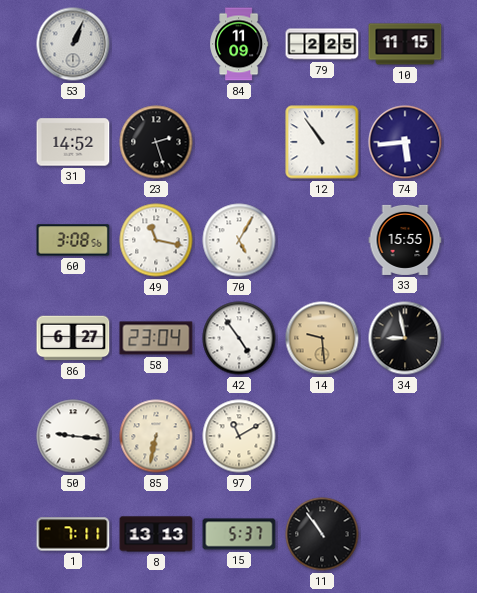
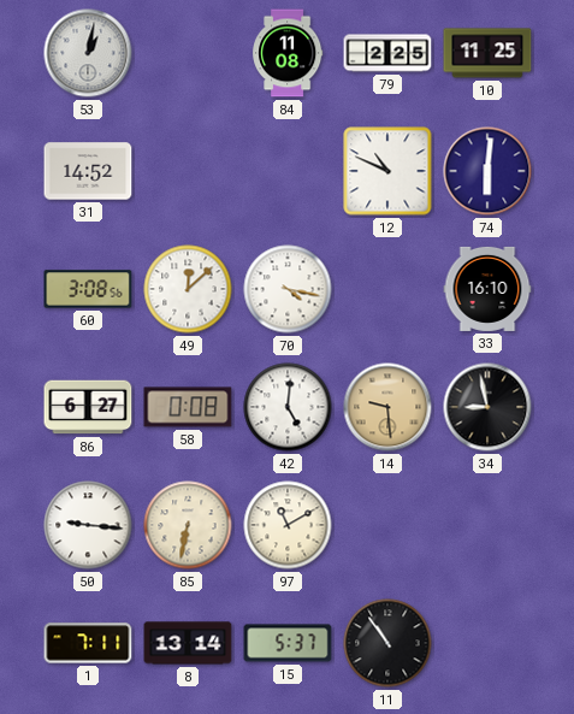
53: 1:04 -> 1:02
84: 11:09 -> 11:08
10: 11:15 -> 11:25
23: 2:27 -> none
12: 10:54 -> 10:49
74: 5:44 -> 6:01
49: 11:17 -> 12:08
70: 5:05 -> 4:17
33: 15:55 -> 16:10
58: 23:04 -> 0:08
42: 4:54 -> 5:01
8: 13:13 -> 13:14
